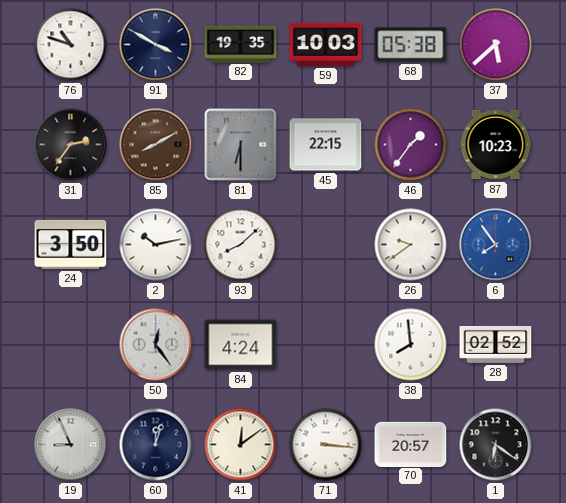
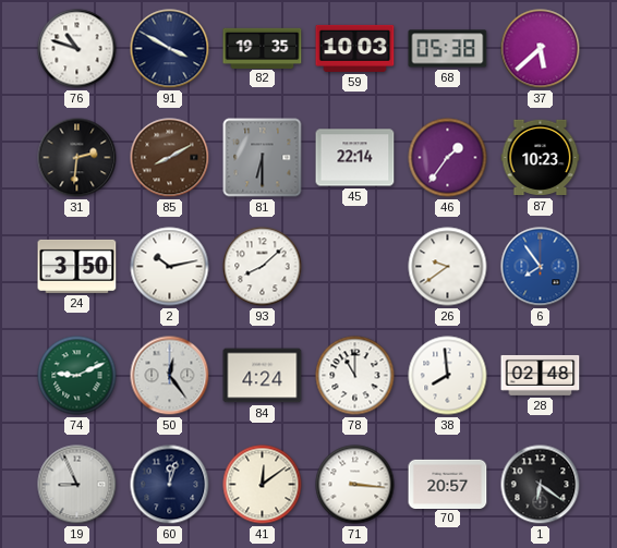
31: 2:36 -> 2:31
45: 22:15 -> 22:14
74: none -> 9:11
78: none -> 11:00
28: 02:52 -> 02:48
